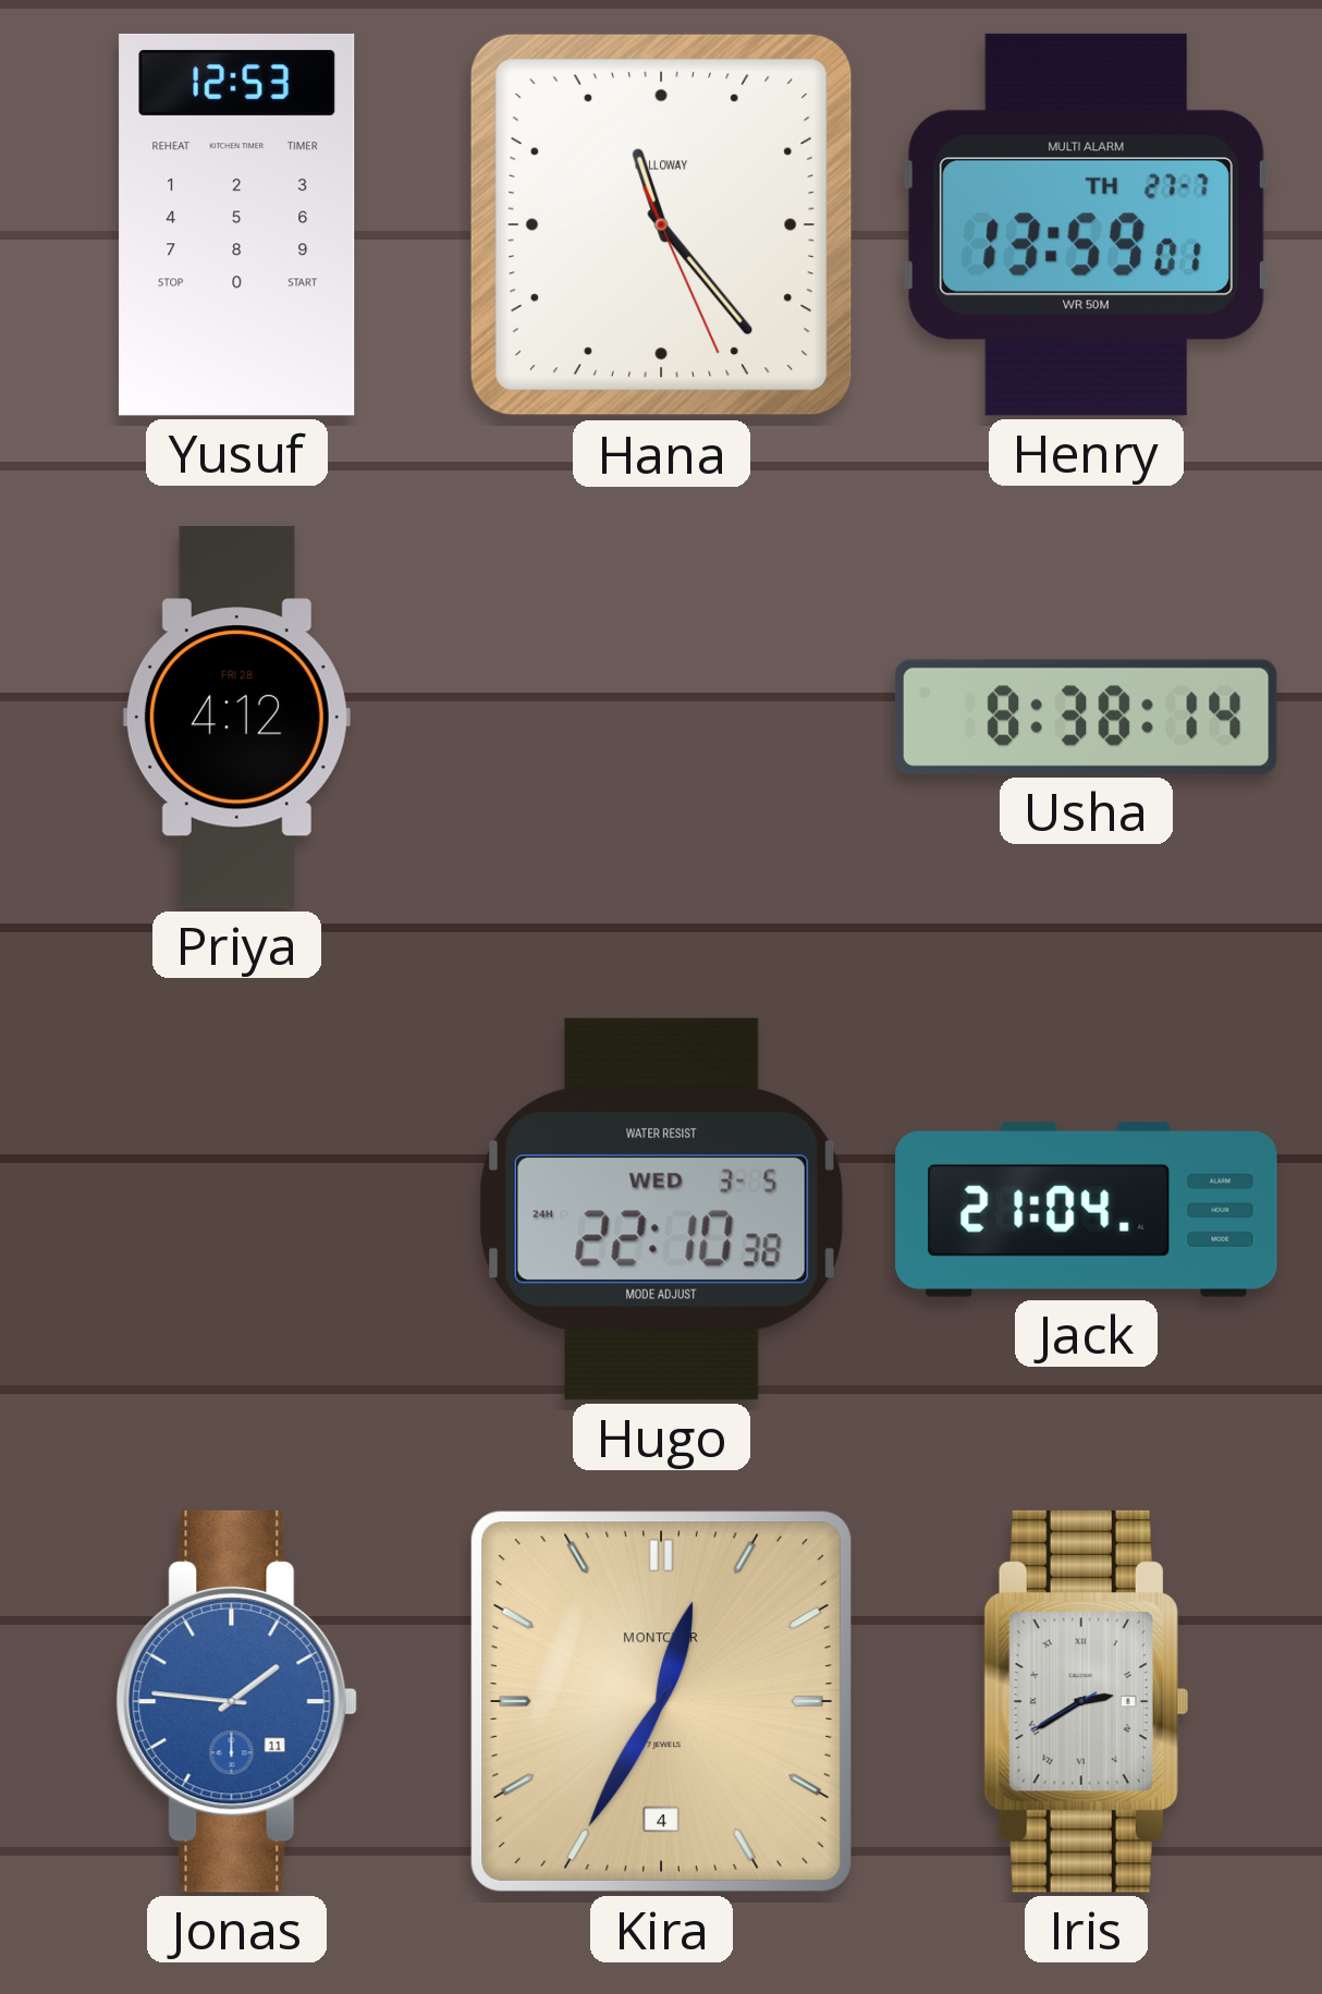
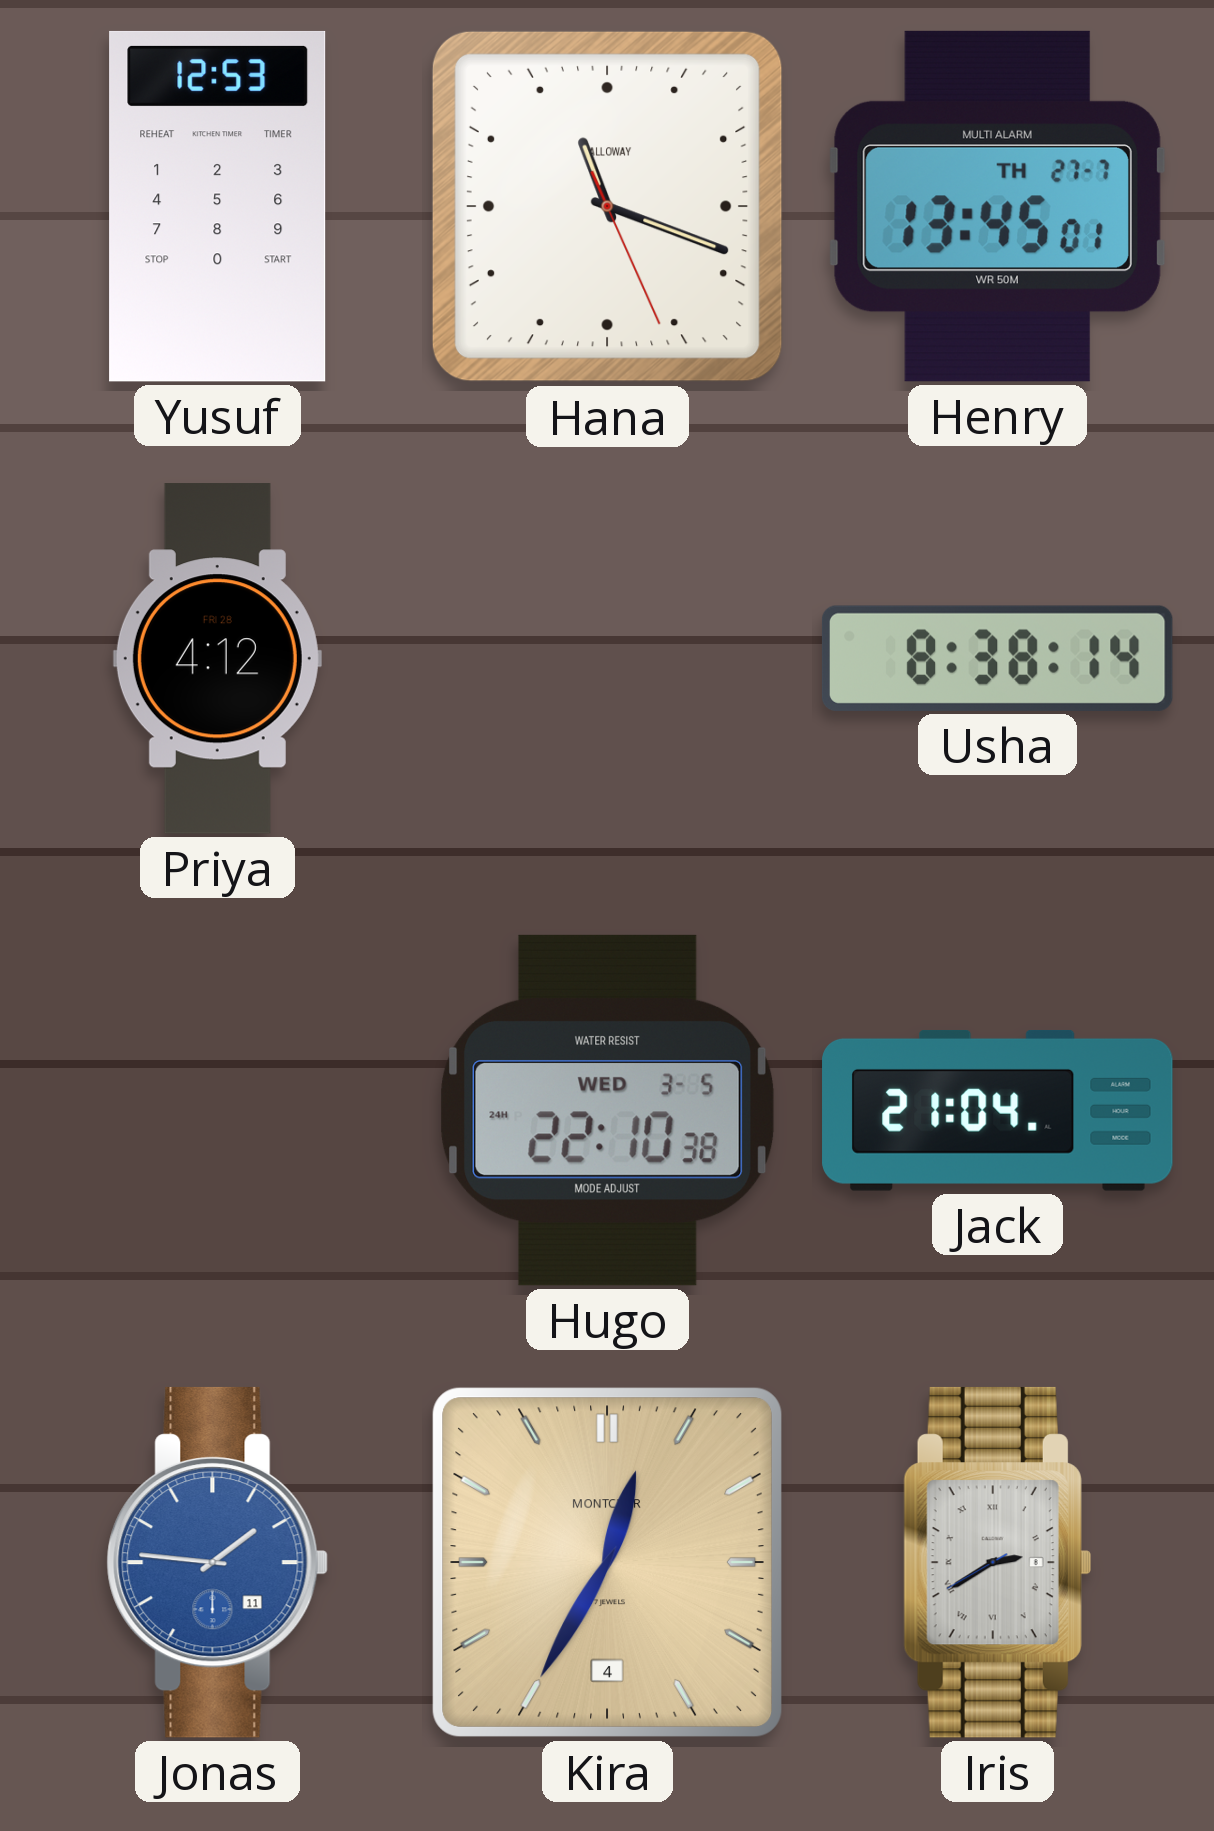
Hana: 11:23 -> 11:18
Henry: 13:59 -> 13:45
